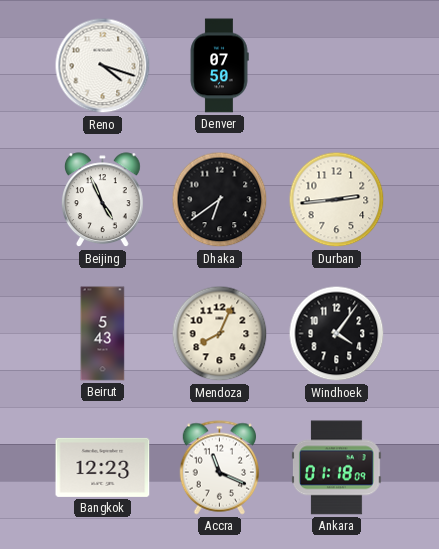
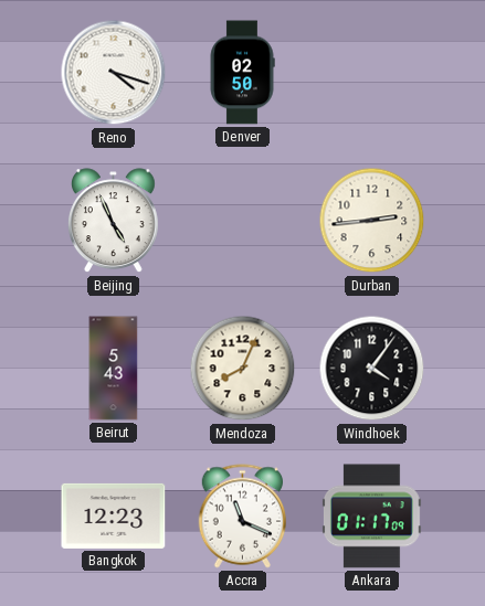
Denver: 07:50 -> 02:50
Dhaka: 6:39 -> none
Ankara: 01:18 -> 01:17
